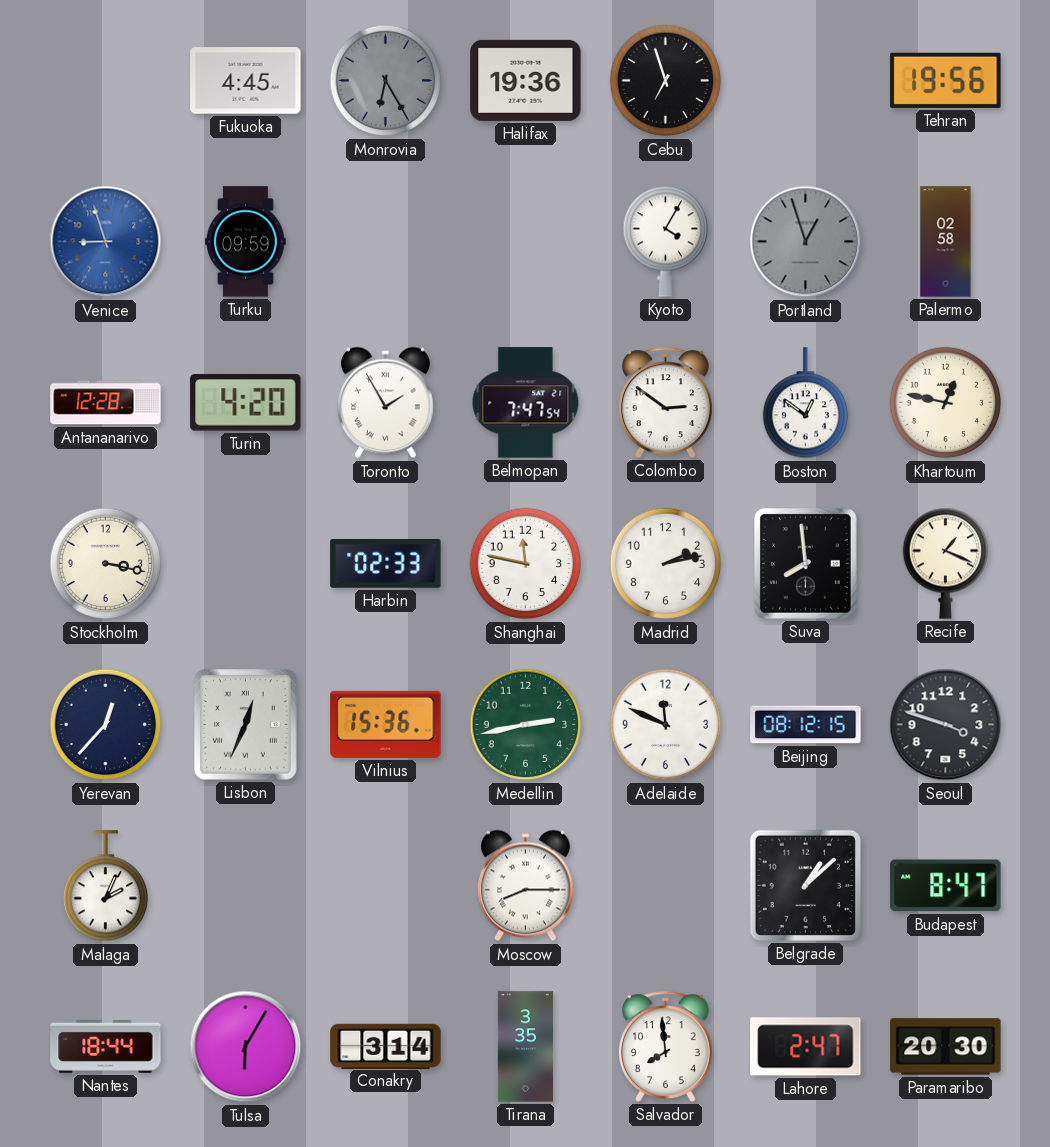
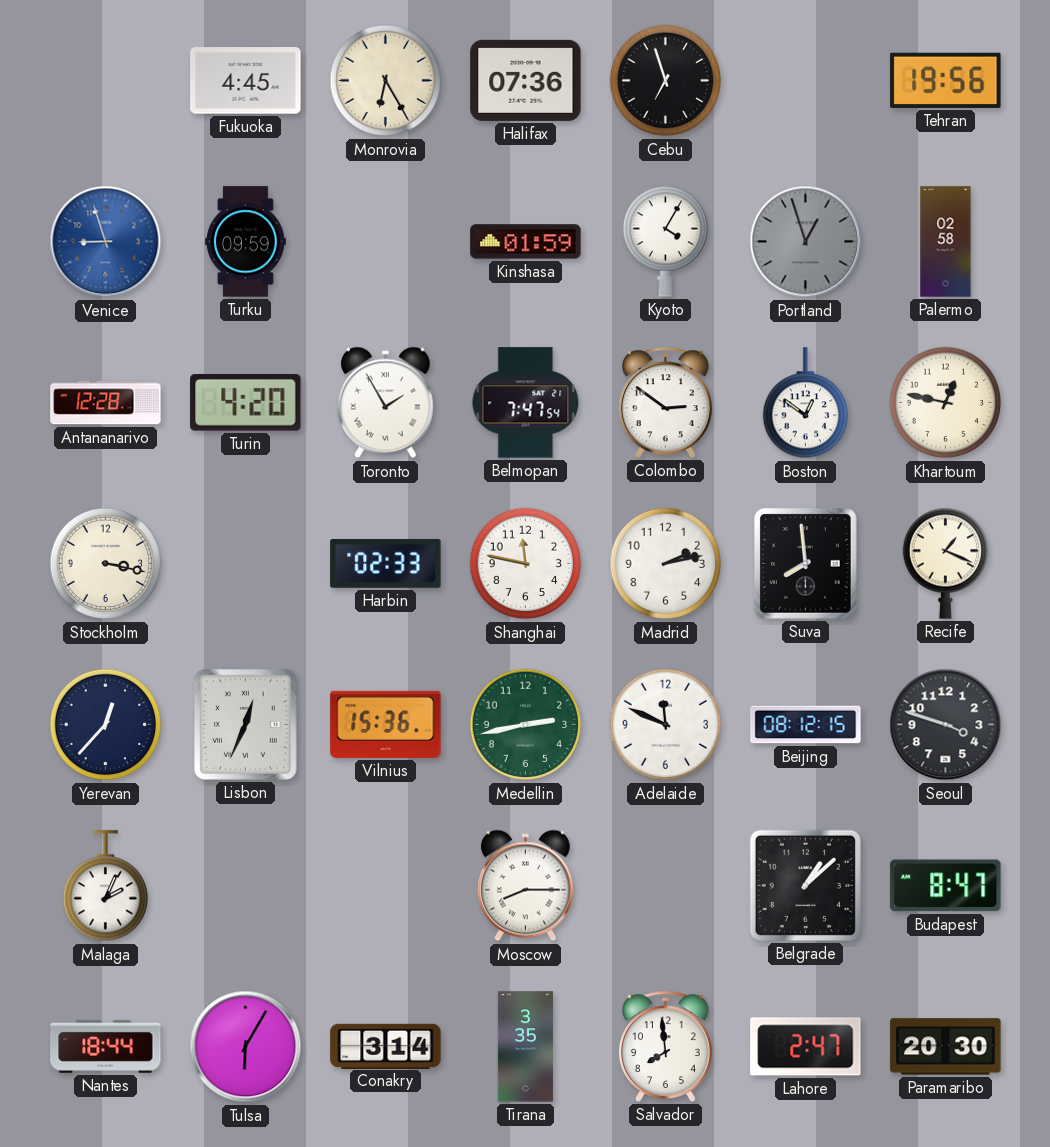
Monrovia dial: grey -> cream
Halifax: 19:36 -> 07:36
Kinshasa: none -> 01:59
